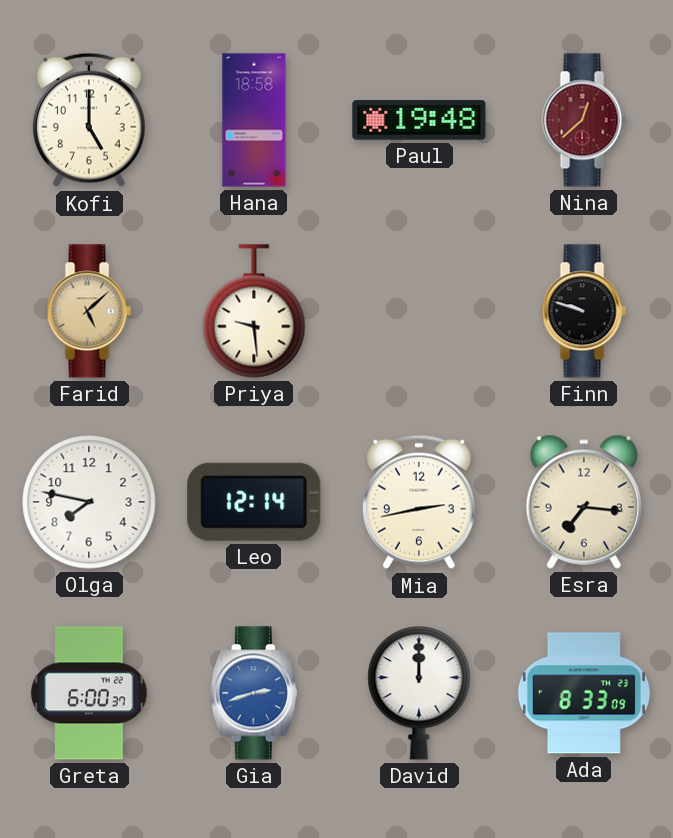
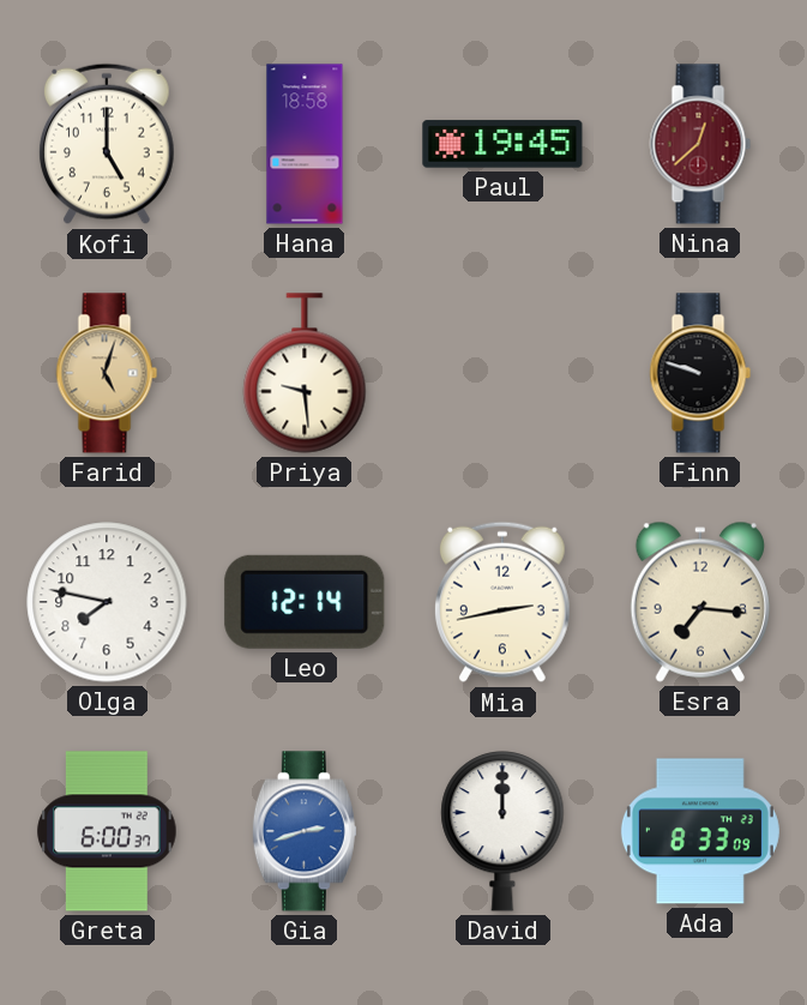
Paul: 19:48 -> 19:45
Farid: 5:08 -> 5:03
